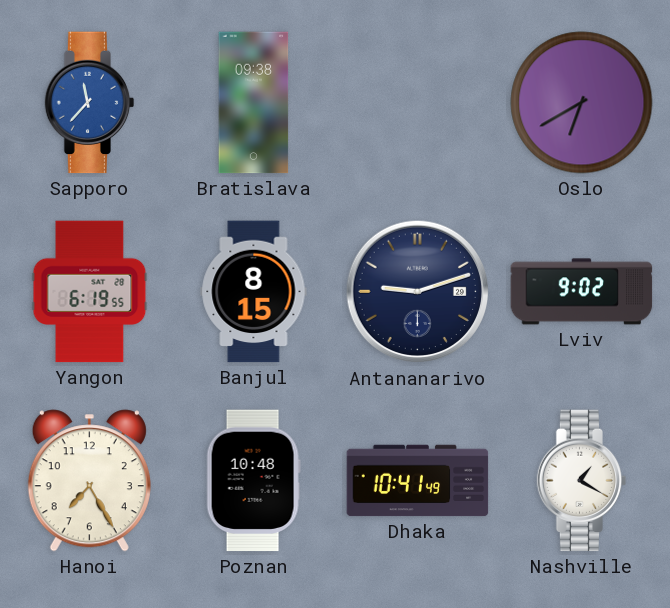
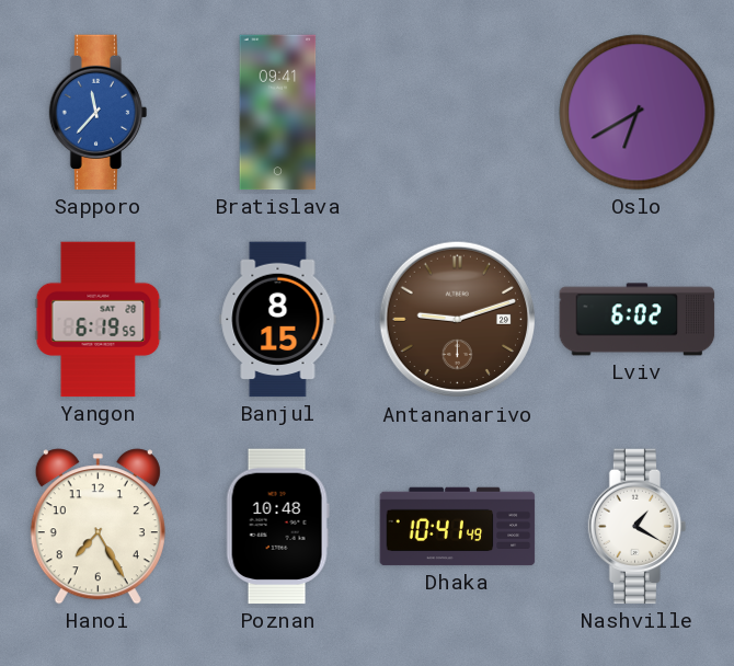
Bratislava: 09:38 -> 09:41
Antananarivo dial: navy -> brown
Lviv: 9:02 -> 6:02
